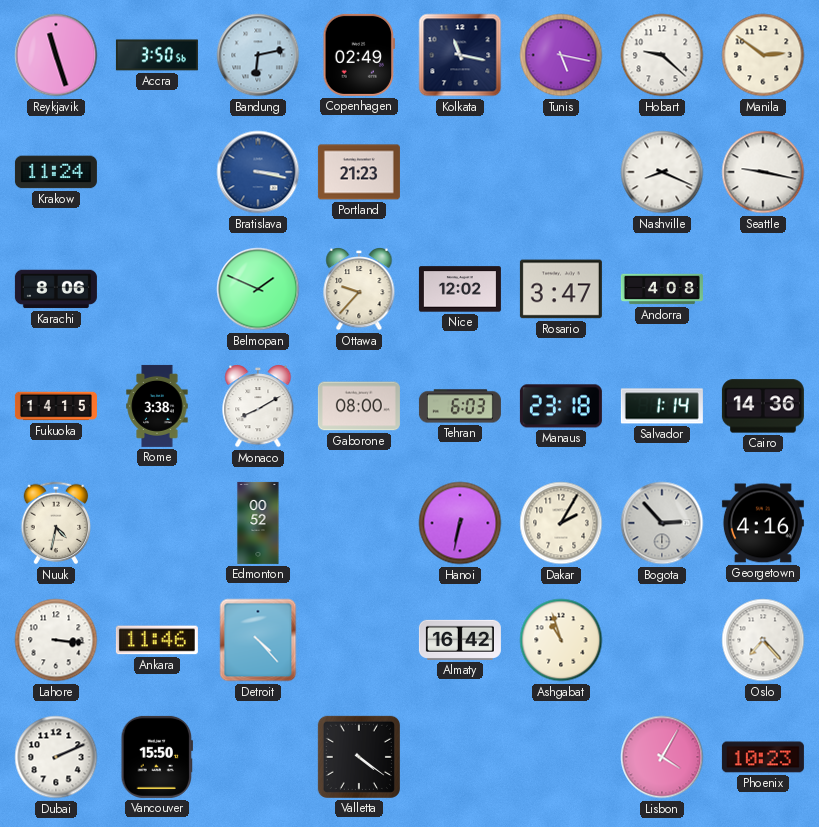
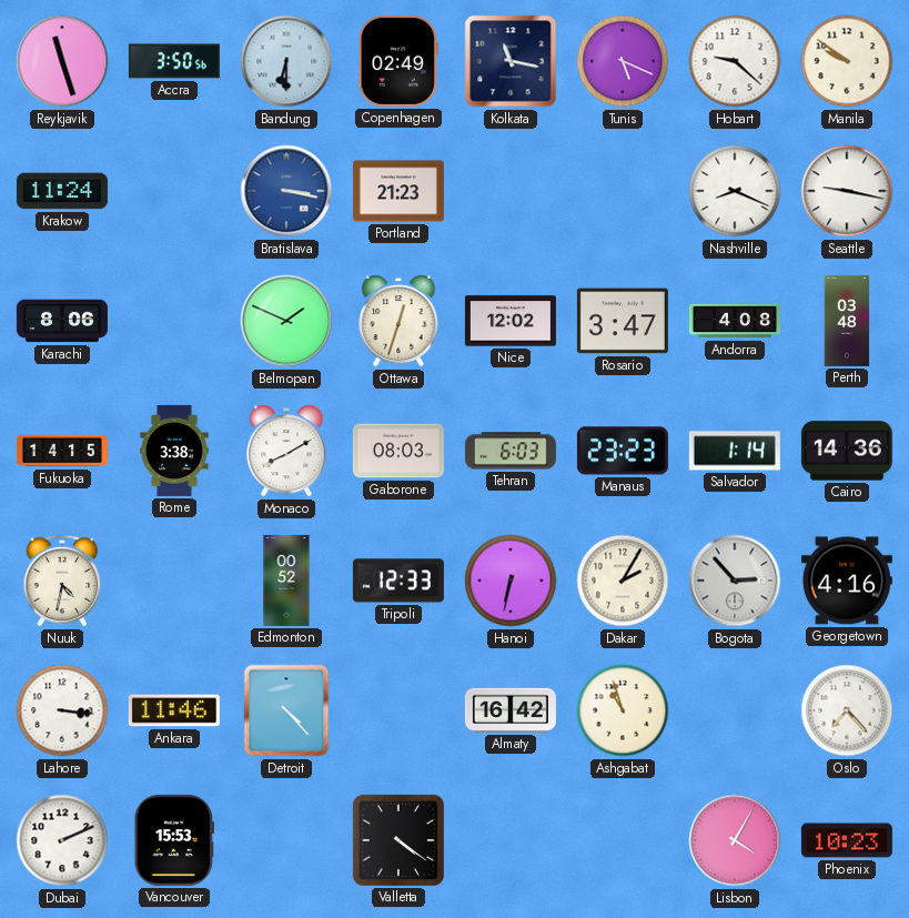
Bandung: 6:13 -> 6:30
Tunis: 5:17 -> 5:19
Manila: 2:51 -> 9:51
Ottawa: 9:37 -> 12:33
Perth: none -> 03:48
Gaborone: 08:00 -> 08:03
Manaus: 23:18 -> 23:23
Tripoli: none -> 12:33
Vancouver: 15:50 -> 15:53
